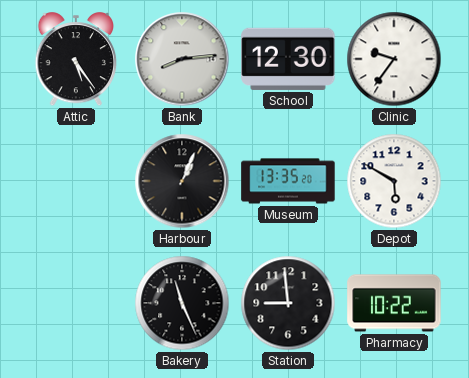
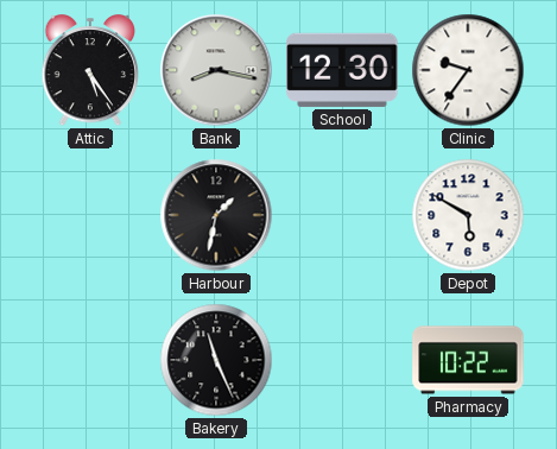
Bank: 8:14 -> 8:17
Harbour: 1:04 -> 1:32
Museum: 13:35 -> none
Station: 8:59 -> none
